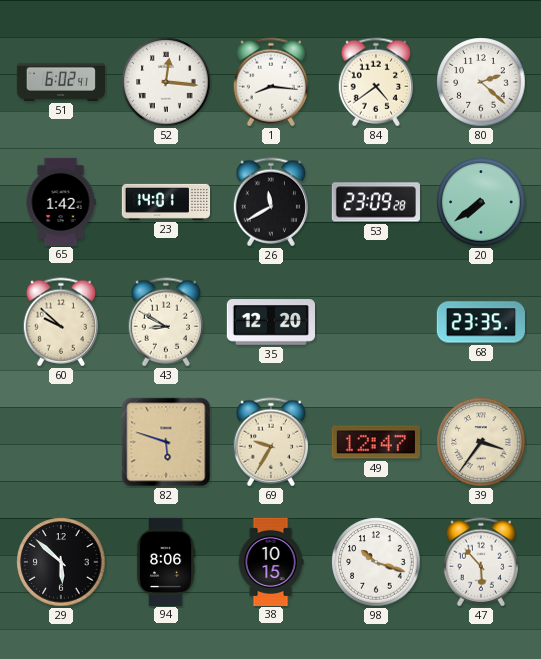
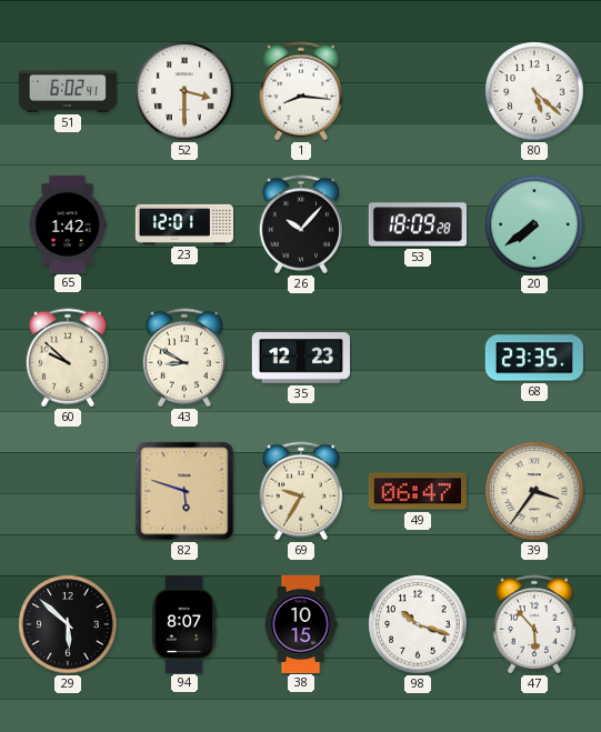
52: 12:16 -> 3:30
84: 4:39 -> none
80: 2:22 -> 5:22
23: 14:01 -> 12:01
26: 11:40 -> 10:07
53: 23:09 -> 18:09
35: 12:20 -> 12:23
49: 12:47 -> 06:47
94: 8:06 -> 8:07
